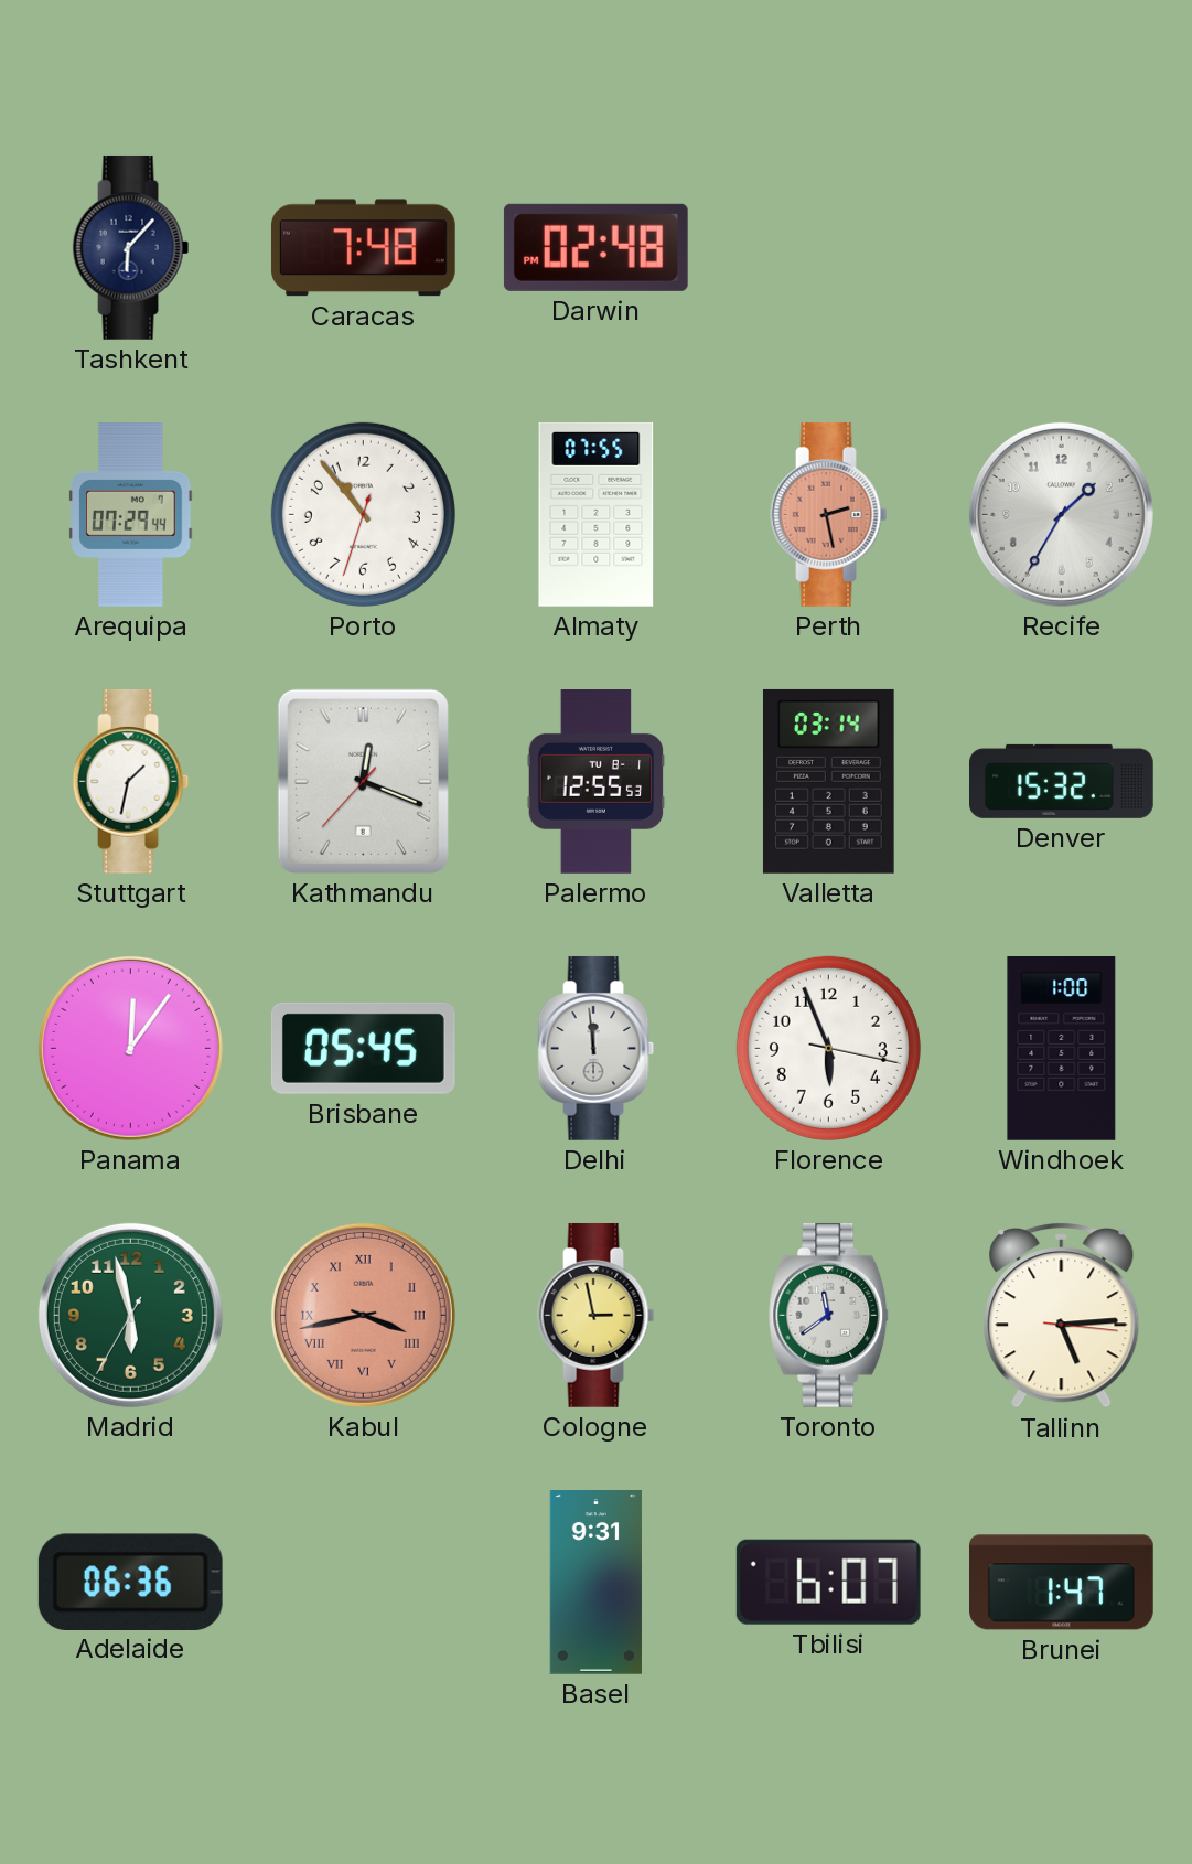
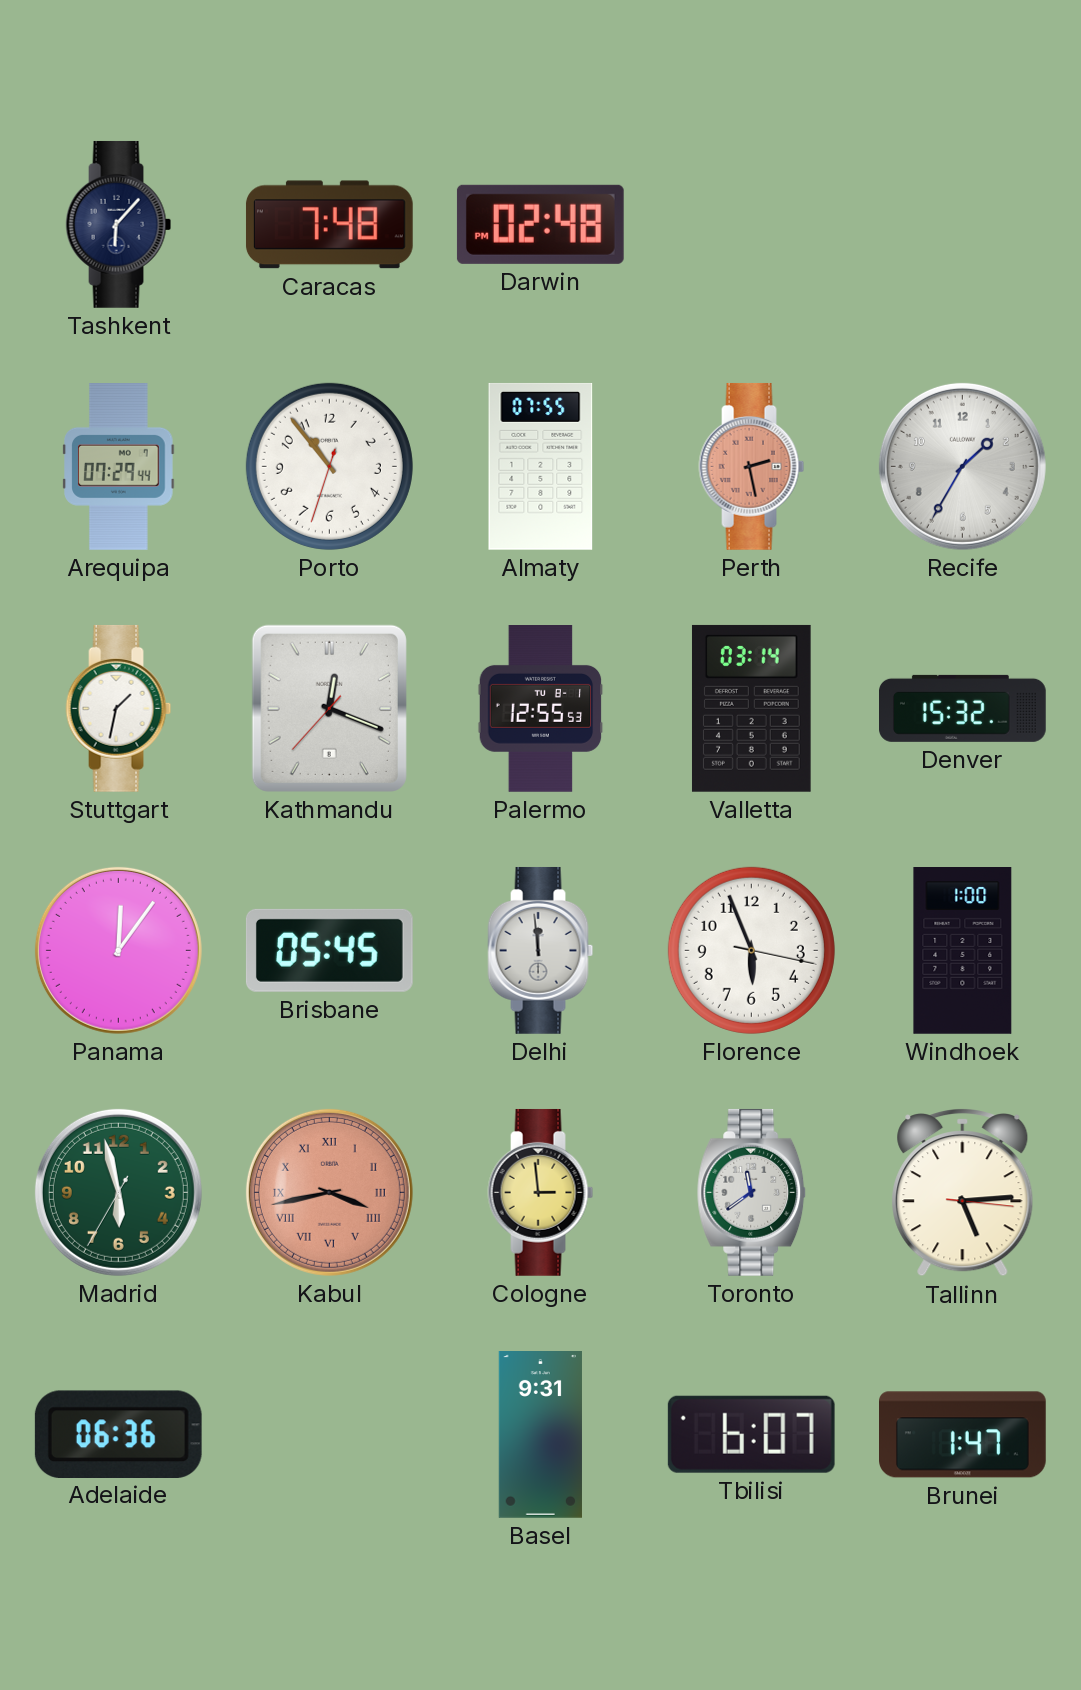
Cologne: 2:58 -> 2:59
